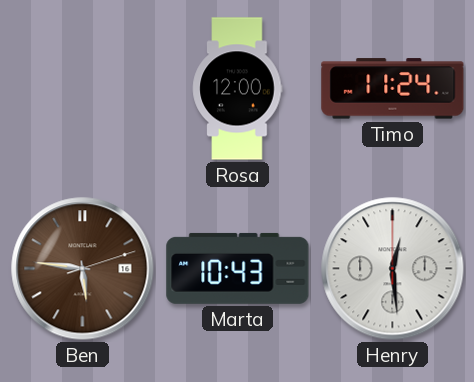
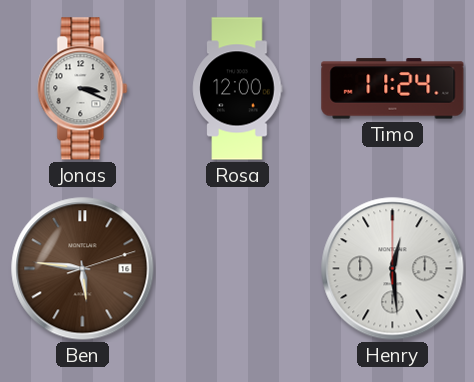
Jonas: none -> 3:19
Marta: 10:43 -> none
